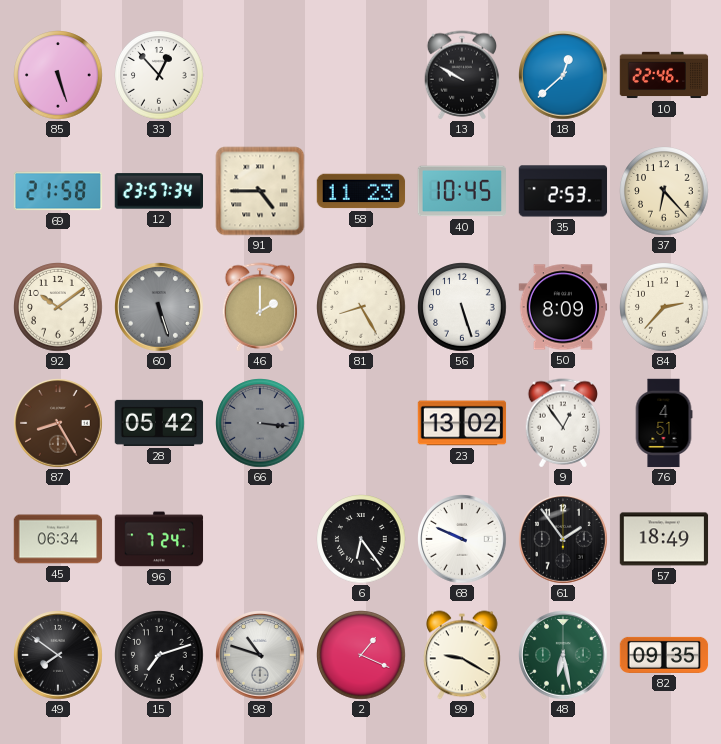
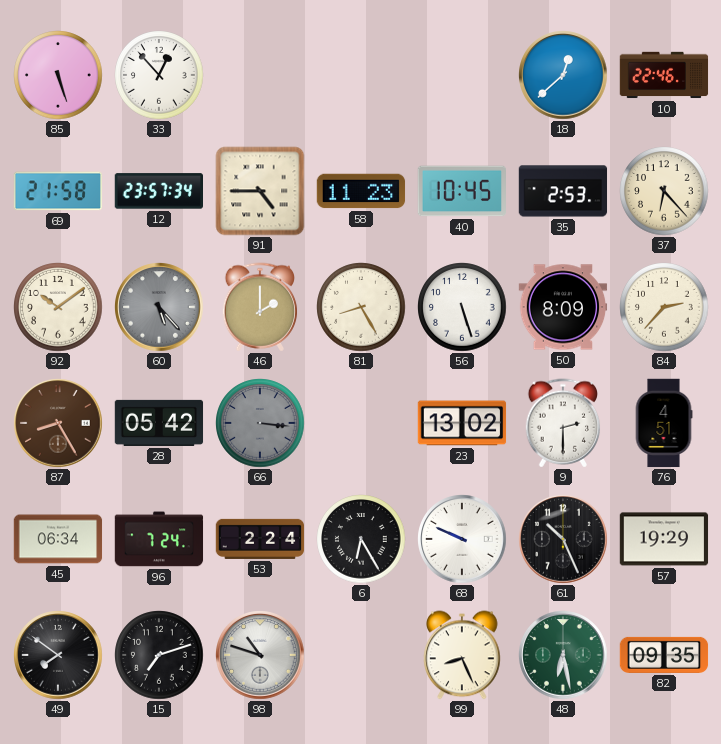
13: 9:50 -> none
60: 5:27 -> 5:23
9: 12:54 -> 2:30
53: none -> 2:24
6: 6:24 -> 6:25
61: 1:54 -> 10:26
57: 18:49 -> 19:29
2: 1:19 -> none
99: 9:20 -> 8:26
